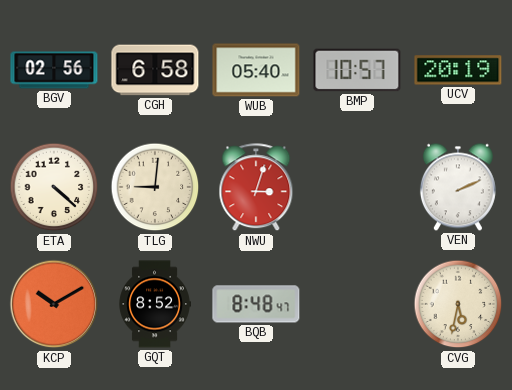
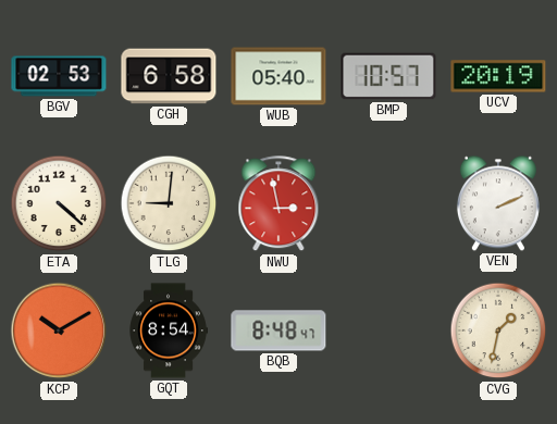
BGV: 02:56 -> 02:53
NWU: 3:03 -> 2:58
GQT: 8:52 -> 8:54
CVG: 5:32 -> 1:32
